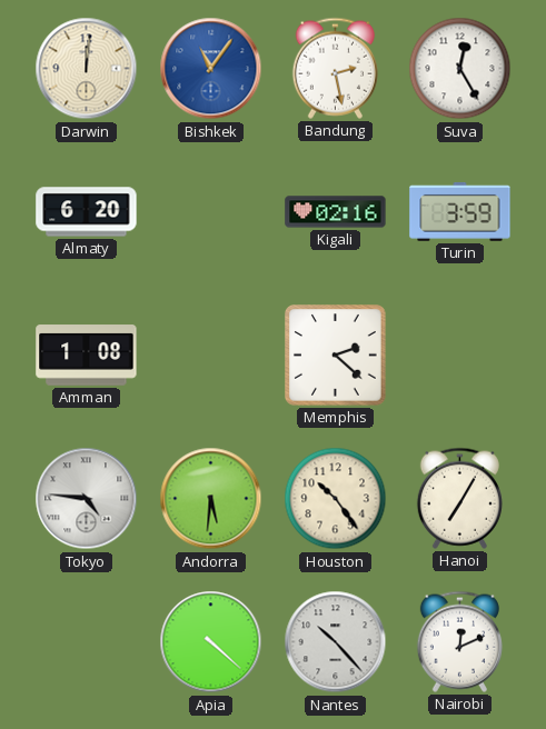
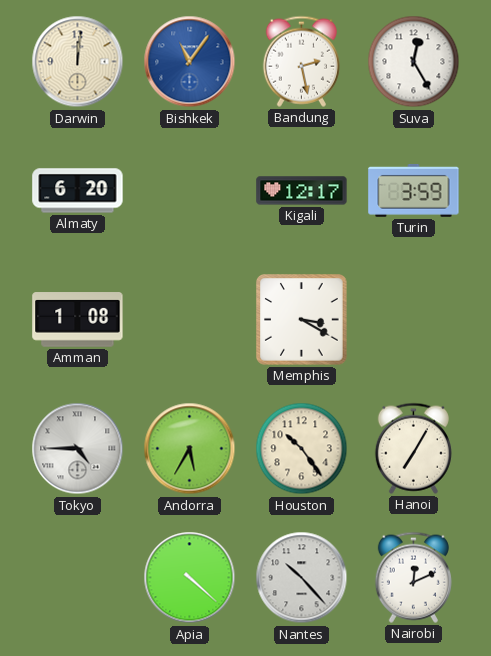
Kigali: 02:16 -> 12:17
Memphis: 2:22 -> 3:20
Tokyo: 4:46 -> 4:45
Andorra: 5:31 -> 5:35
